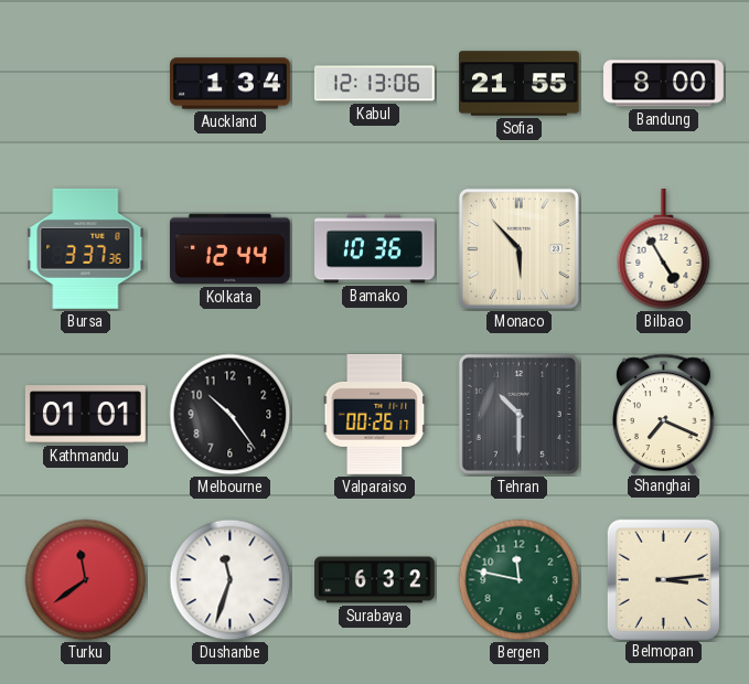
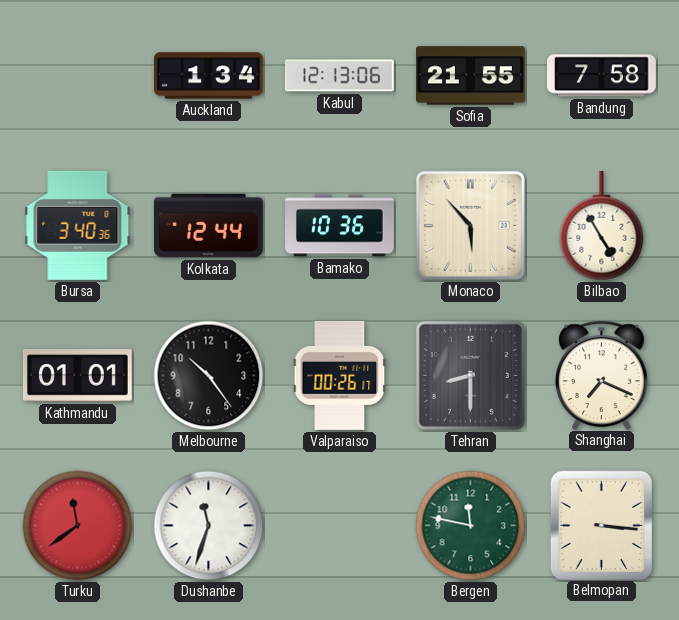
Bandung: 8:00 -> 7:58
Bursa: 3:37 -> 3:40
Tehran: 10:30 -> 8:30
Surabaya: 6:32 -> none
Belmopan: 3:14 -> 3:16
